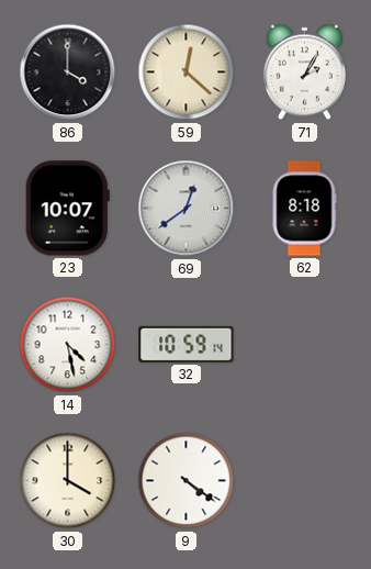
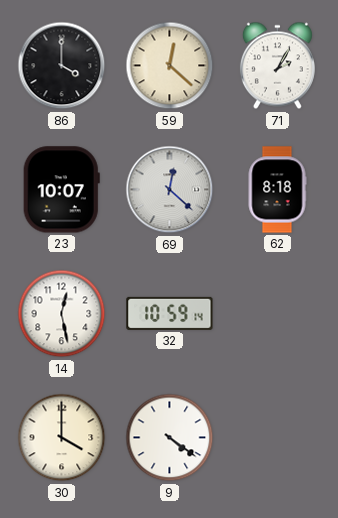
69: 12:39 -> 12:22
14: 4:28 -> 12:28
